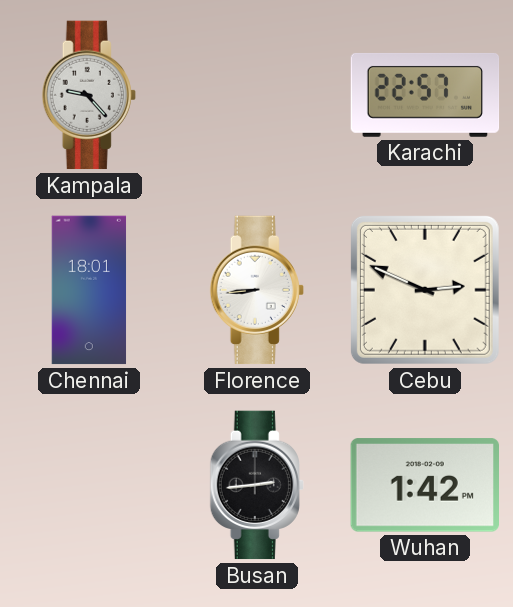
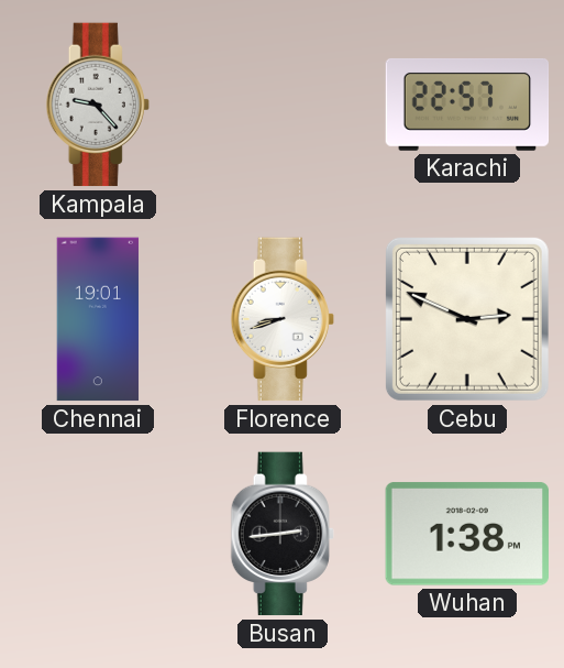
Chennai: 18:01 -> 19:01
Florence: 8:44 -> 8:42
Wuhan: 1:42 -> 1:38
